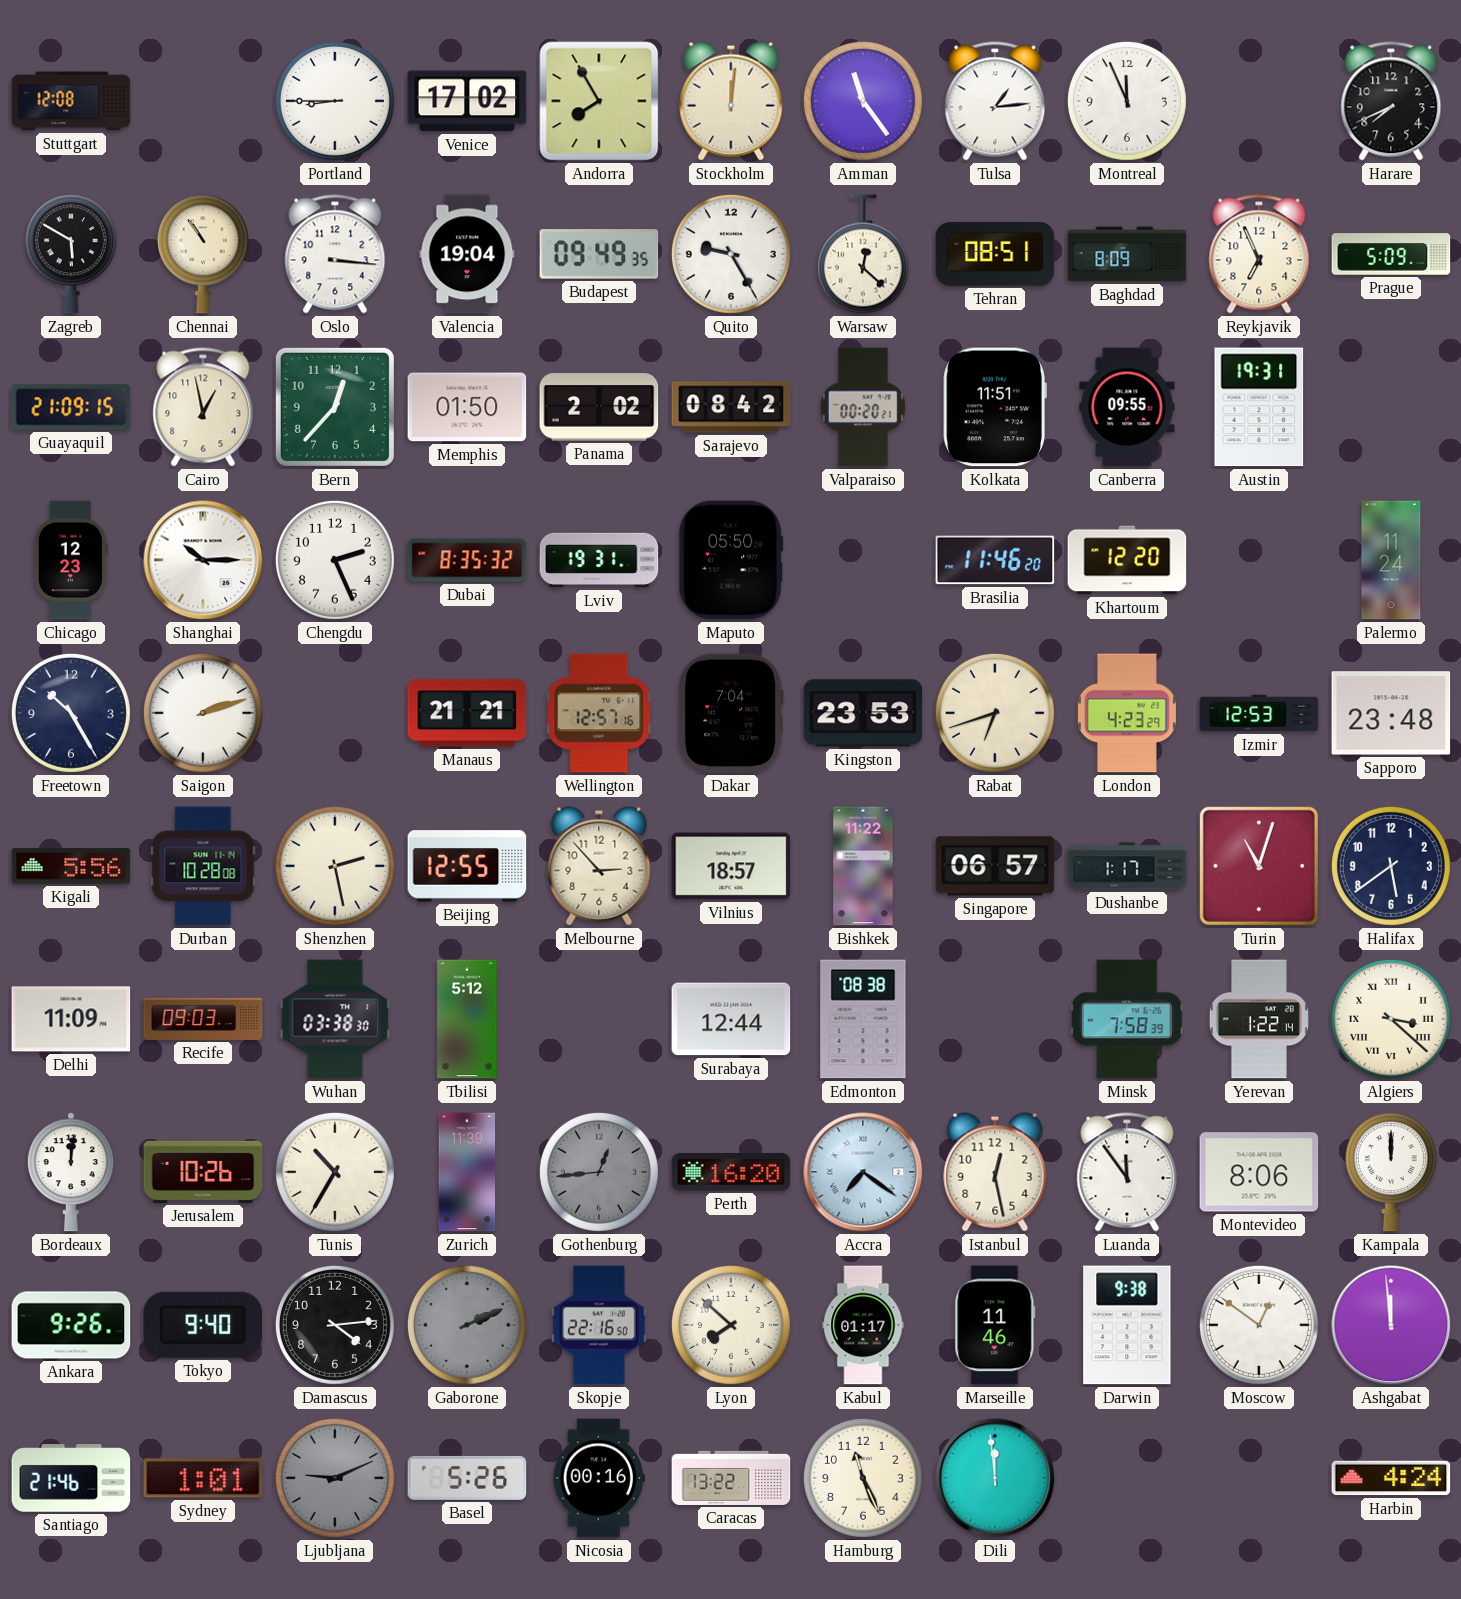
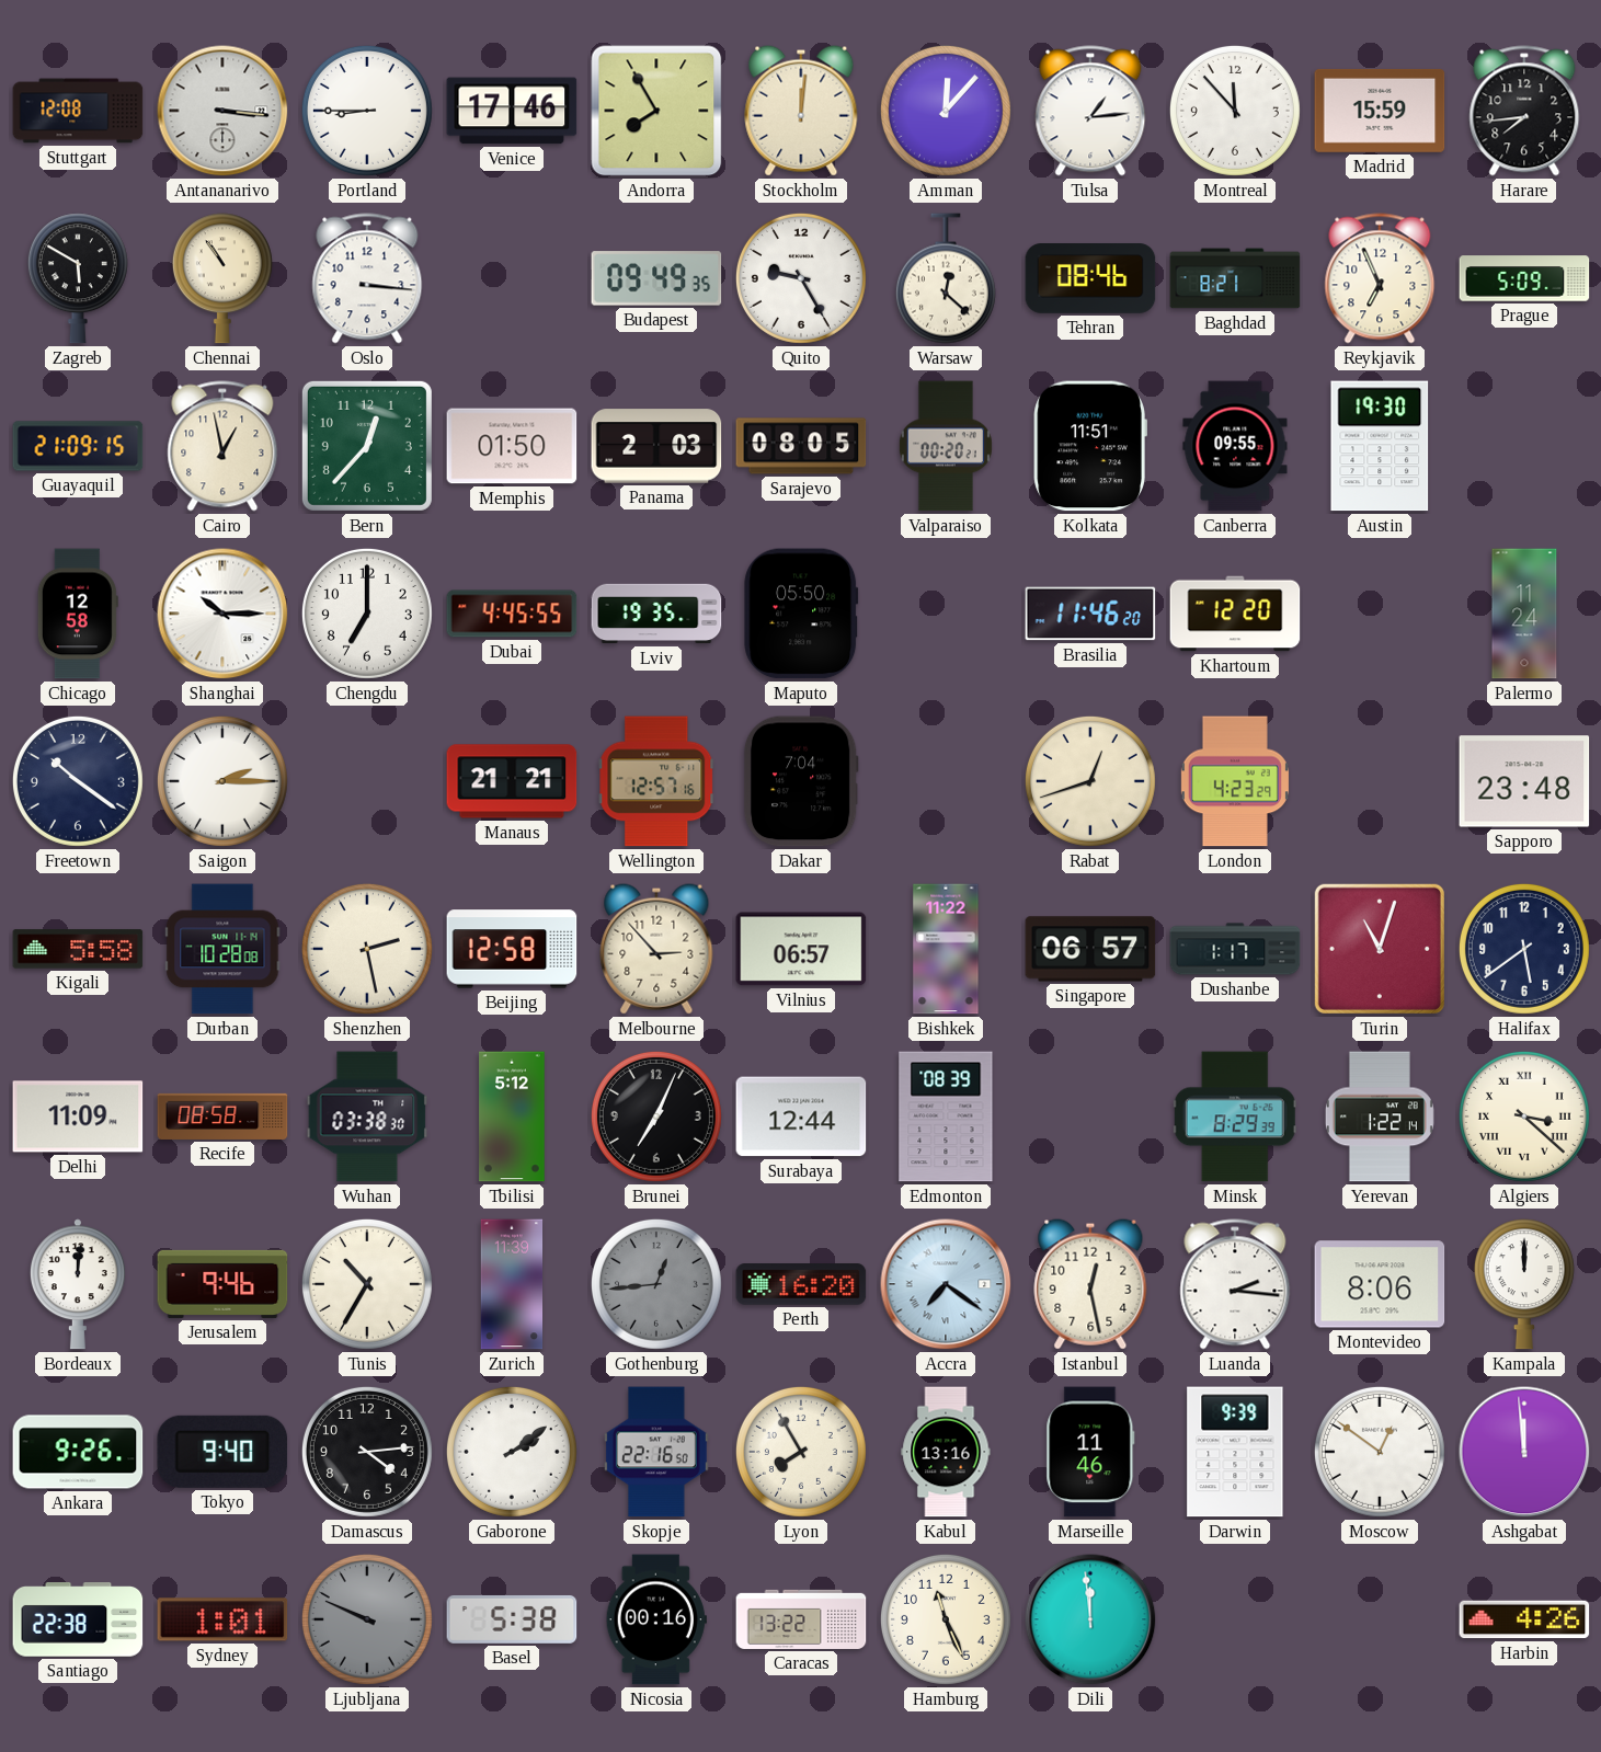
Antananarivo: none -> 3:16
Venice: 17:02 -> 17:46
Amman: 11:24 -> 12:07
Montreal: 11:56 -> 11:53
Madrid: none -> 15:59
Harare: 7:41 -> 7:44
Valencia: 19:04 -> none
Tehran: 08:51 -> 08:46
Baghdad: 8:09 -> 8:21
Panama: 2:02 -> 2:03
Sarajevo: 08:42 -> 08:05
Austin: 19:31 -> 19:30
Chicago: 12:23 -> 12:58
Chengdu: 2:26 -> 7:00
Dubai: 8:35 -> 4:45
Lviv: 19:31 -> 19:35
Freetown: 10:25 -> 10:21
Saigon: 2:12 -> 2:15
Kingston: 23:53 -> none
Rabat: 6:42 -> 12:42
Izmir: 12:53 -> none
Kigali: 5:56 -> 5:58
Beijing: 12:55 -> 12:58
Vilnius: 18:57 -> 06:57
Recife: 09:03 -> 08:58
Brunei: none -> 7:04
Edmonton: 08:38 -> 08:39
Minsk: 7:58 -> 8:29
Jerusalem: 10:26 -> 9:46
Luanda: 11:54 -> 2:16
Gaborone: 2:11 -> 2:09
Gaborone dial: grey -> white
Lyon: 7:52 -> 7:55
Kabul: 01:17 -> 13:16
Darwin: 9:38 -> 9:39
Santiago: 21:46 -> 22:38
Ljubljana: 9:11 -> 9:49
Basel: 5:26 -> 5:38
Harbin: 4:24 -> 4:26
